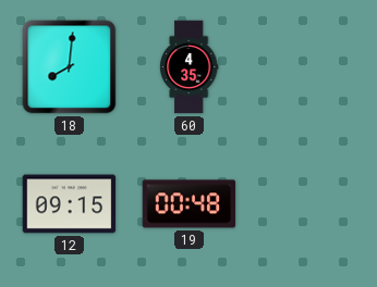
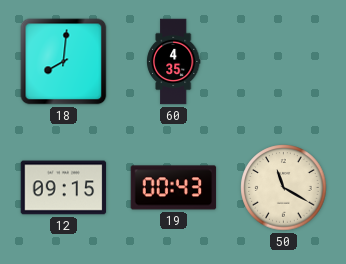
19: 00:48 -> 00:43
50: none -> 11:20
